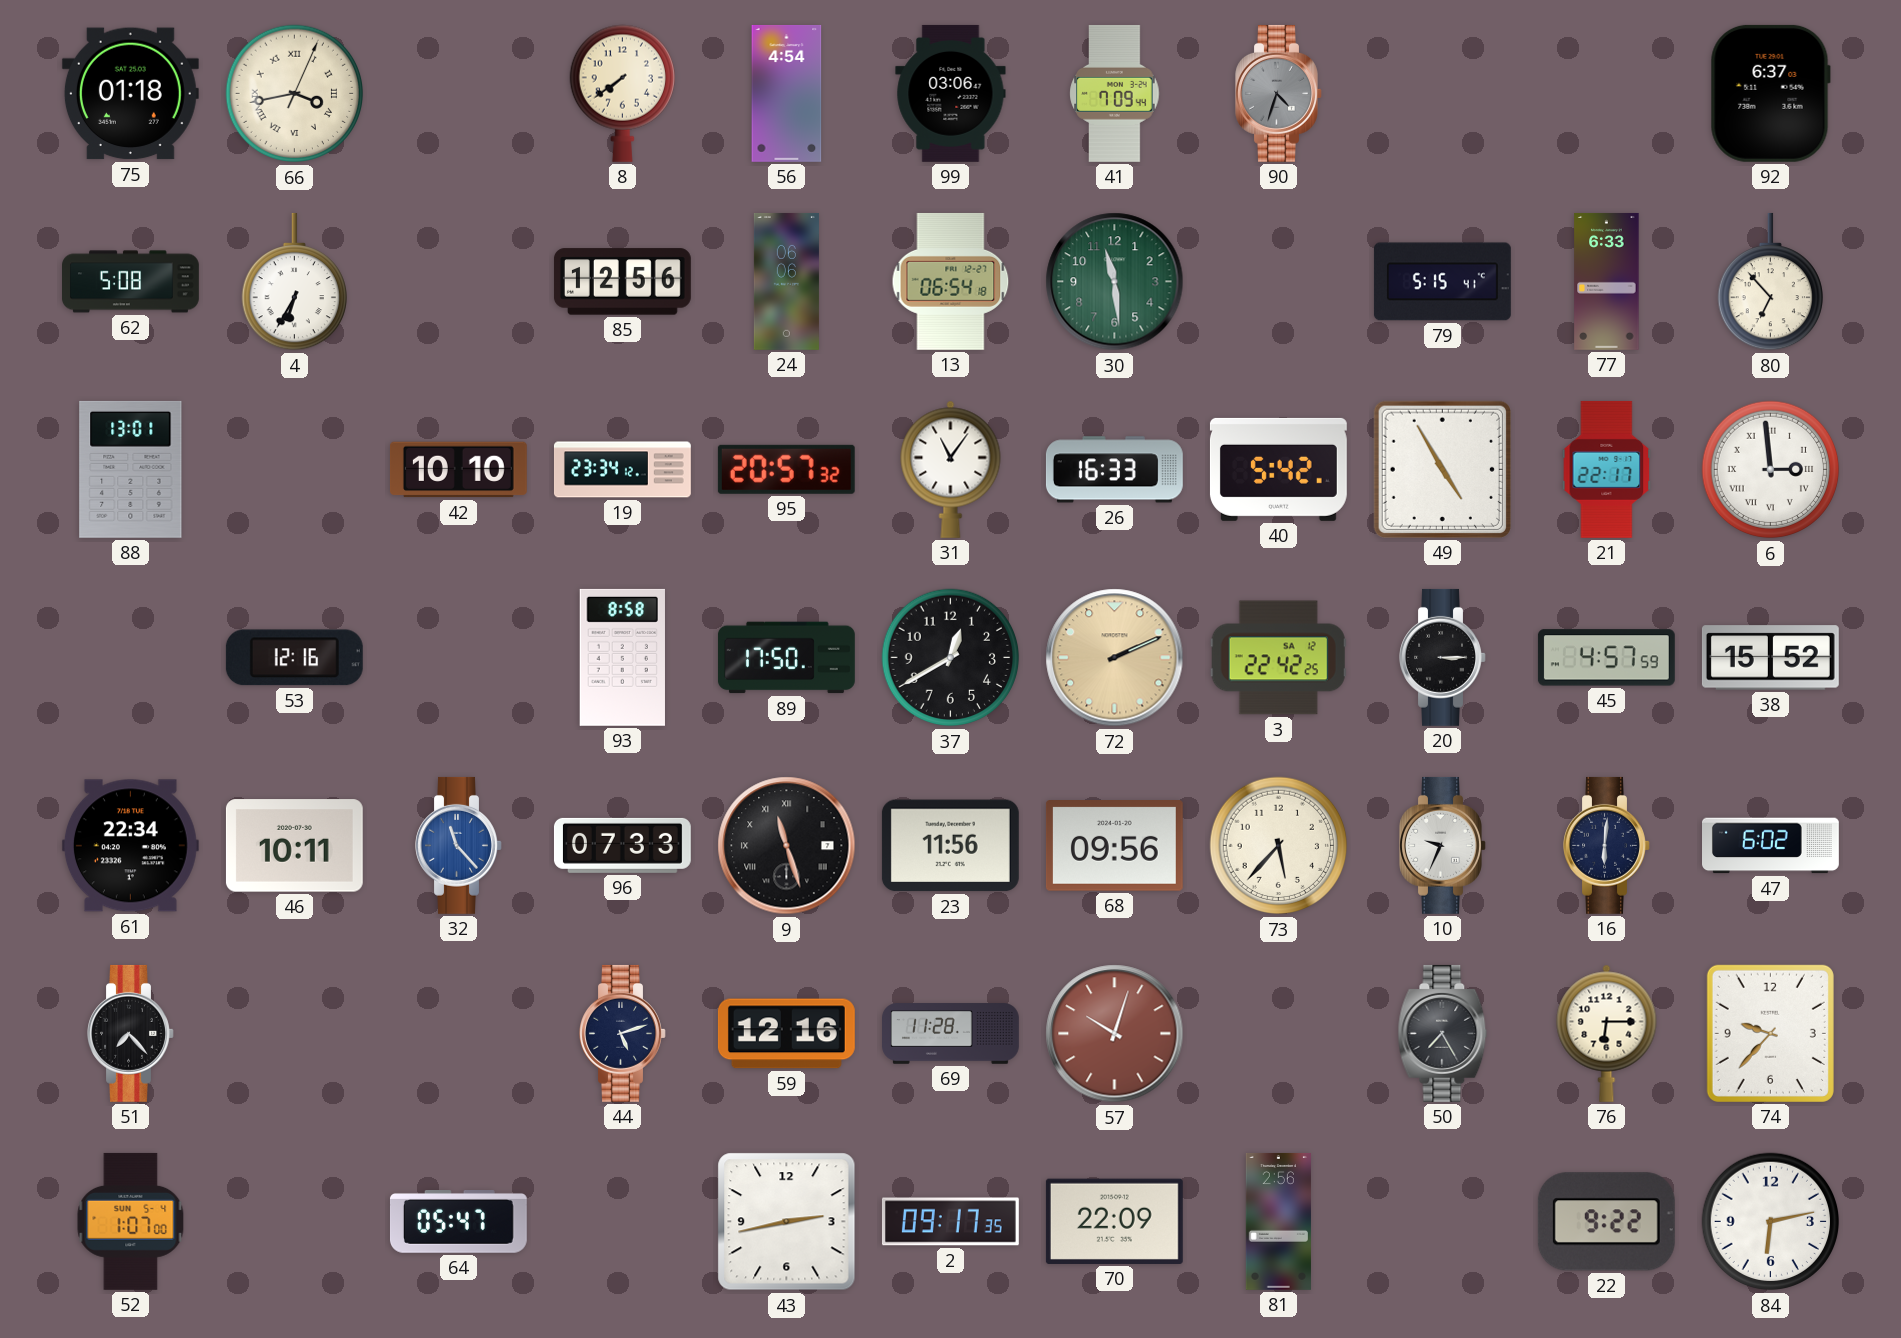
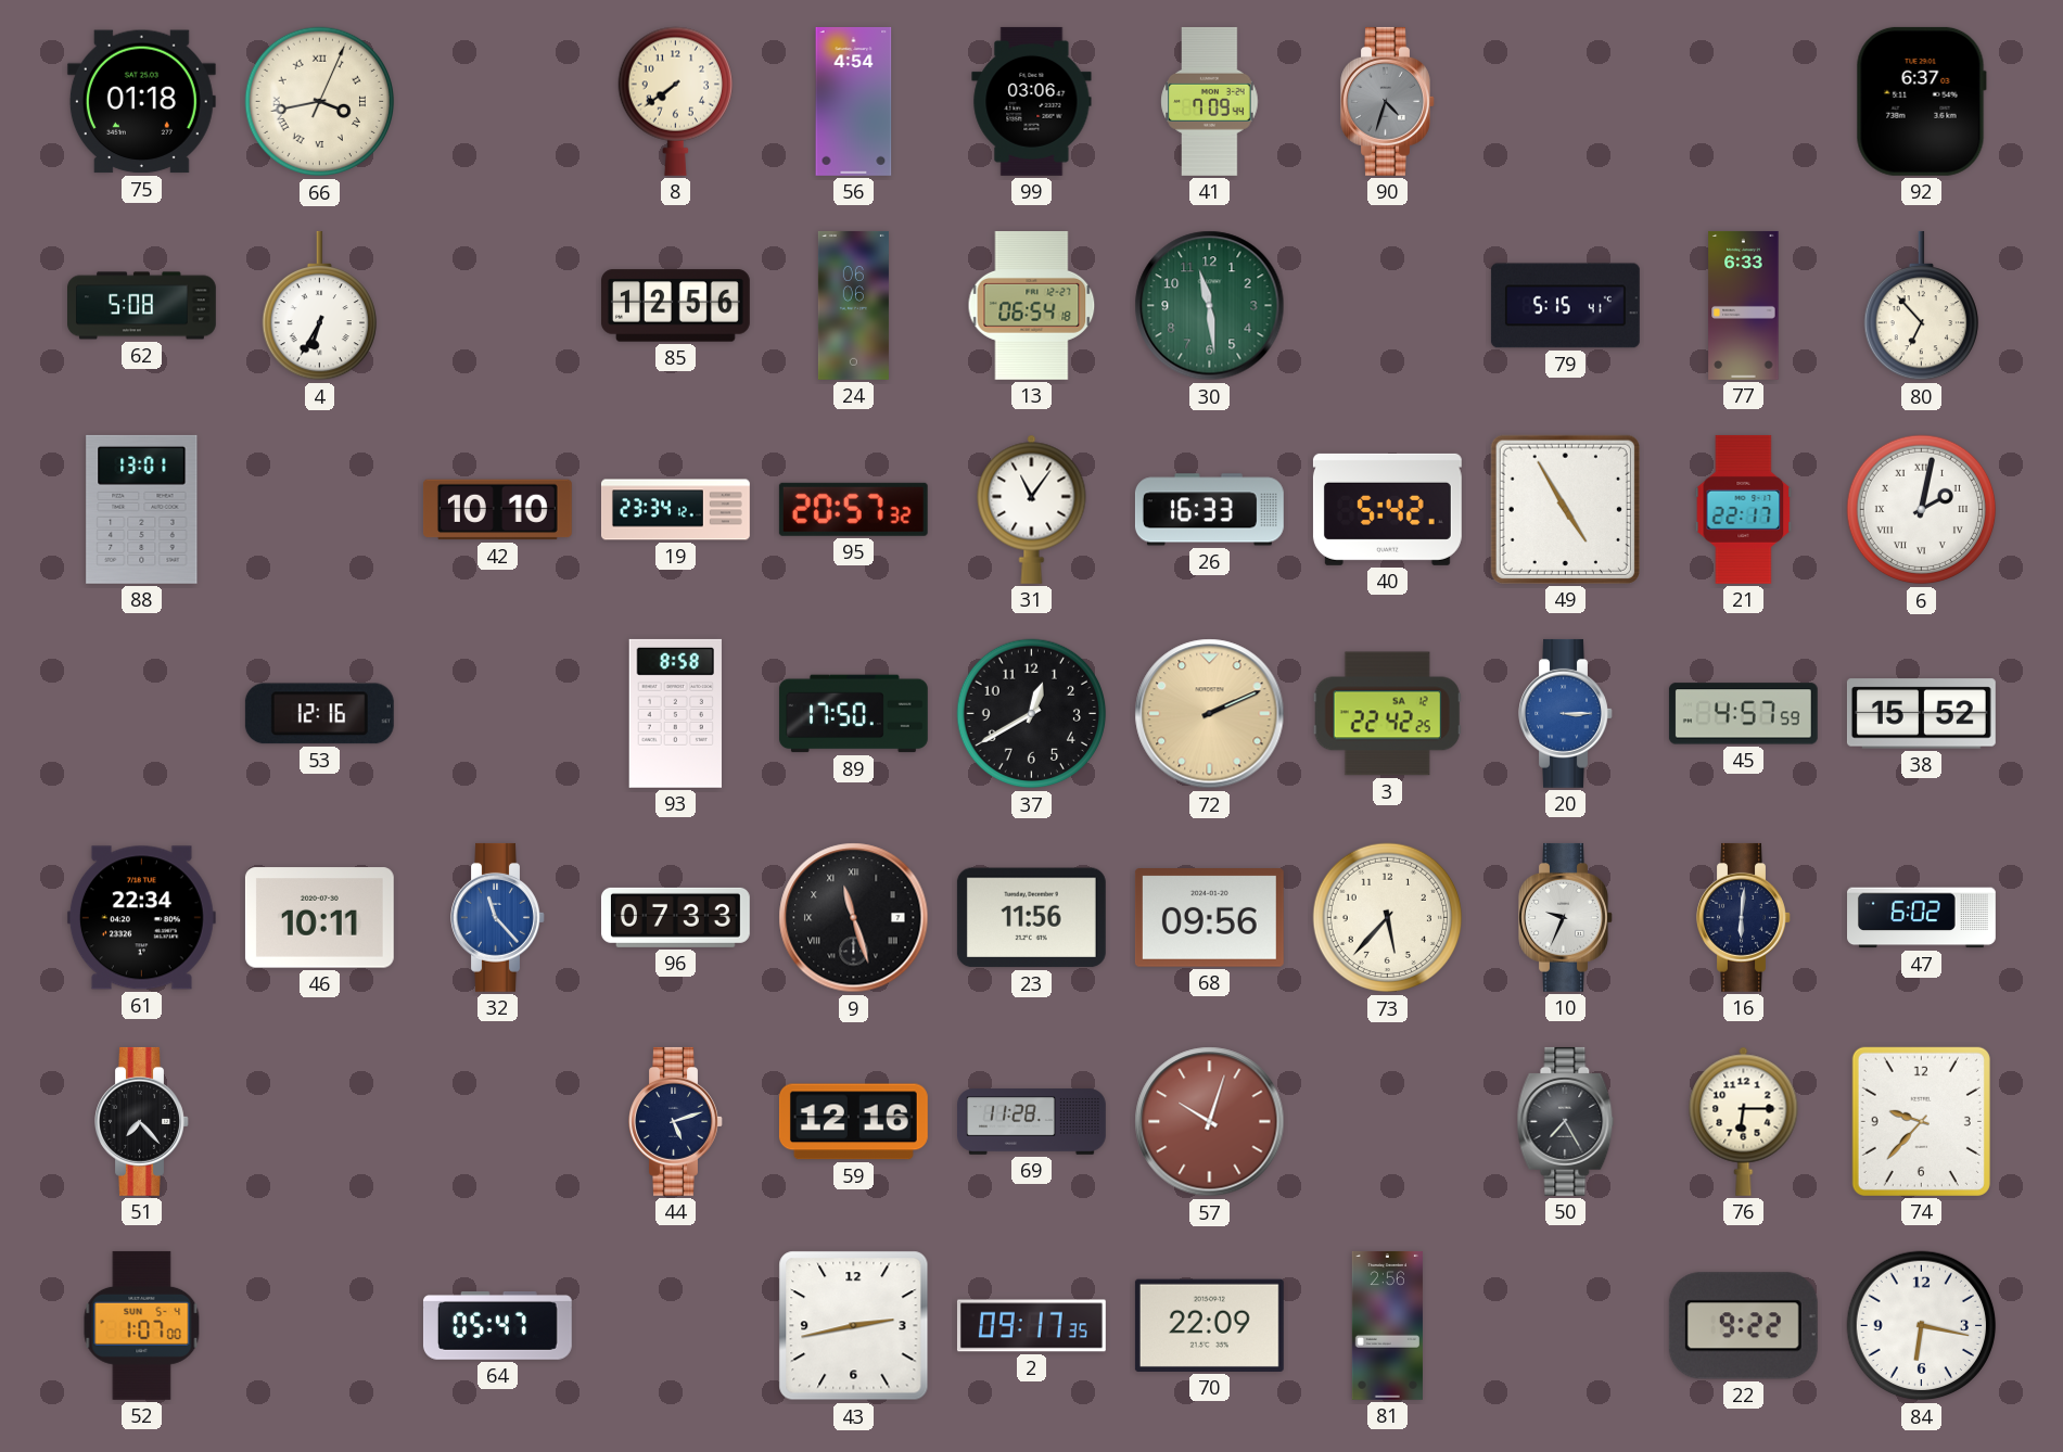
6: 2:59 -> 2:02
20 dial: black -> blue
84: 6:13 -> 6:17
